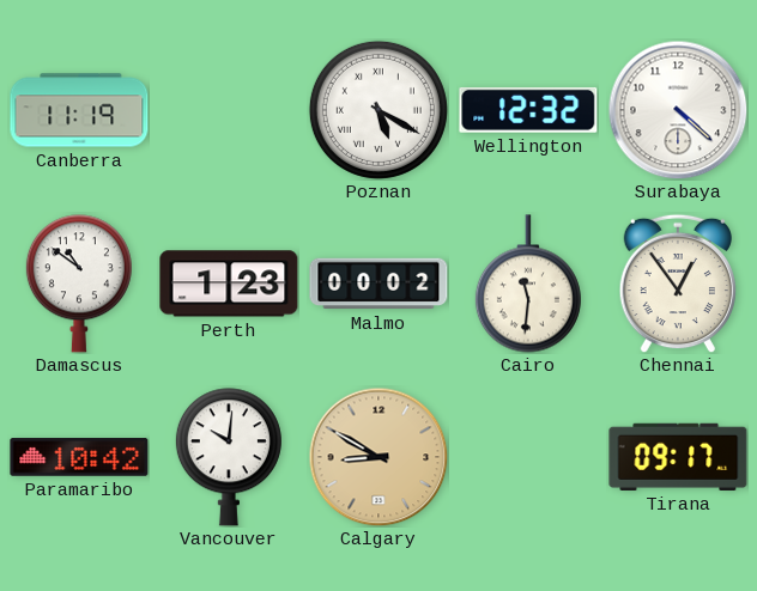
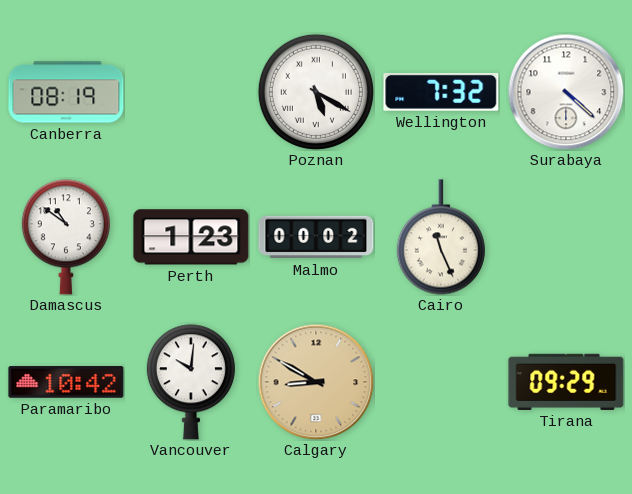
Canberra: 11:19 -> 08:19
Wellington: 12:32 -> 7:32
Cairo: 11:31 -> 11:26
Chennai: 12:54 -> none
Tirana: 09:17 -> 09:29
